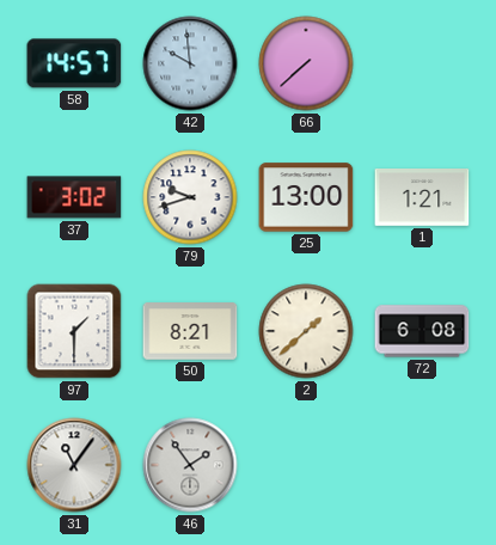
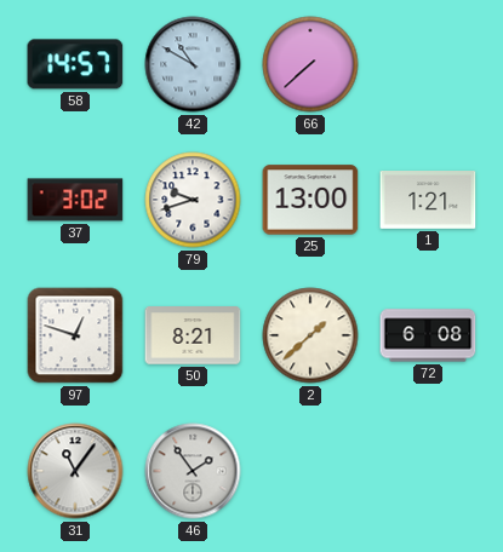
42: 9:59 -> 10:50
97: 1:30 -> 12:48
